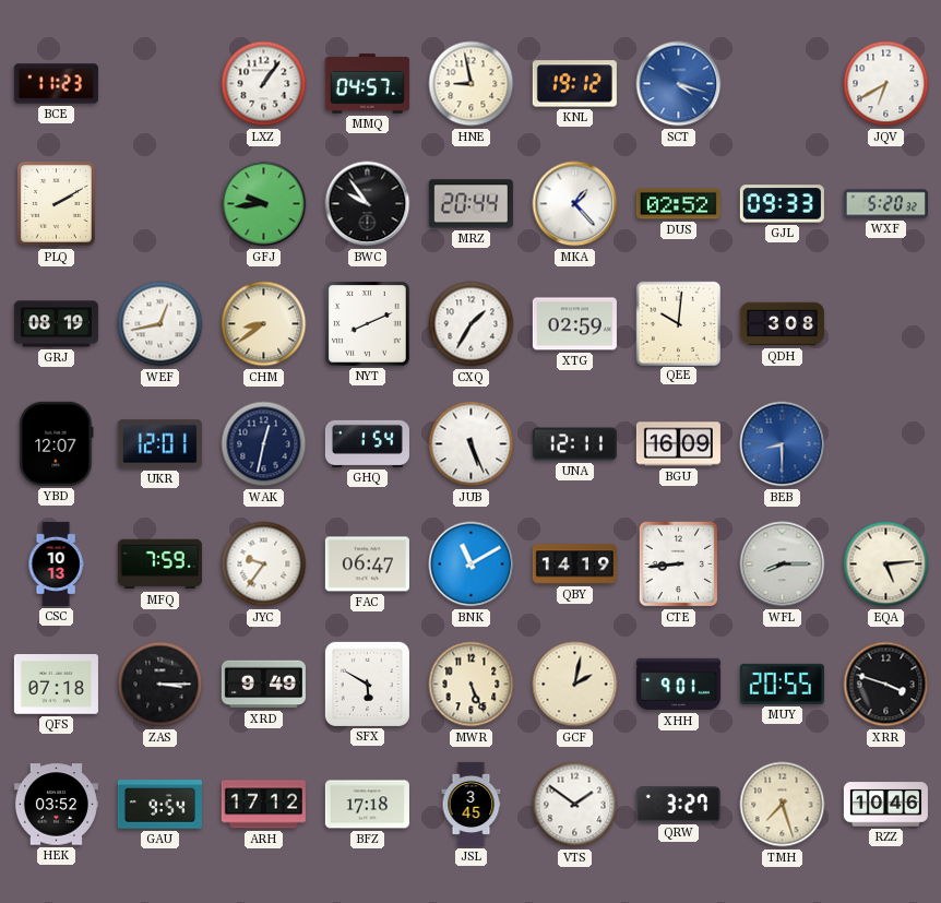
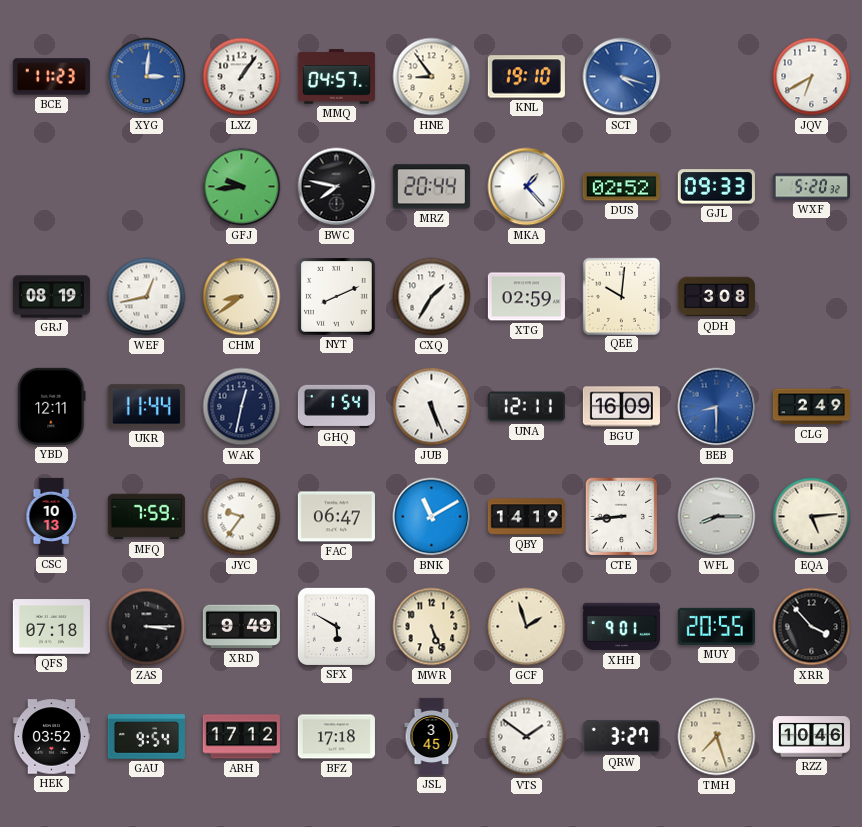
XYG: none -> 3:01
HNE: 8:58 -> 8:54
KNL: 19:12 -> 19:10
PLQ: 2:10 -> none
BWC: 9:54 -> 7:47
YBD: 12:07 -> 12:11
UKR: 12:01 -> 11:44
CLG: none -> 2:49
GCF: 2:02 -> 1:57
XRR: 3:48 -> 3:53
